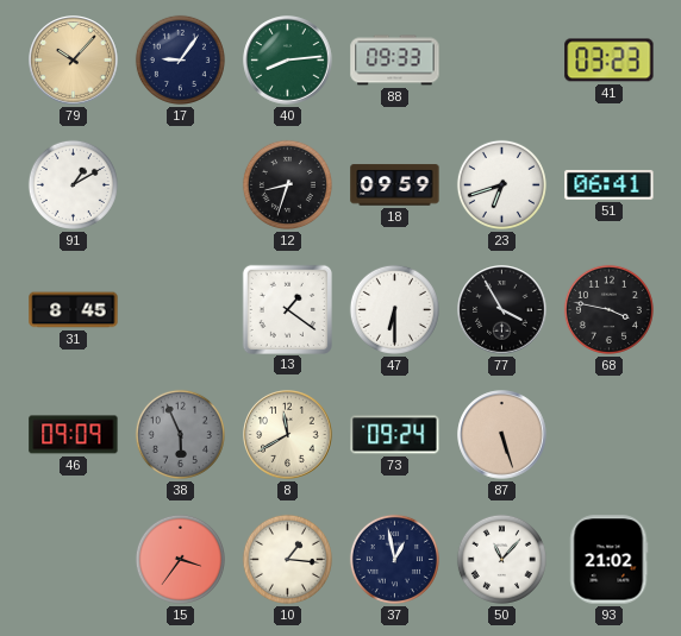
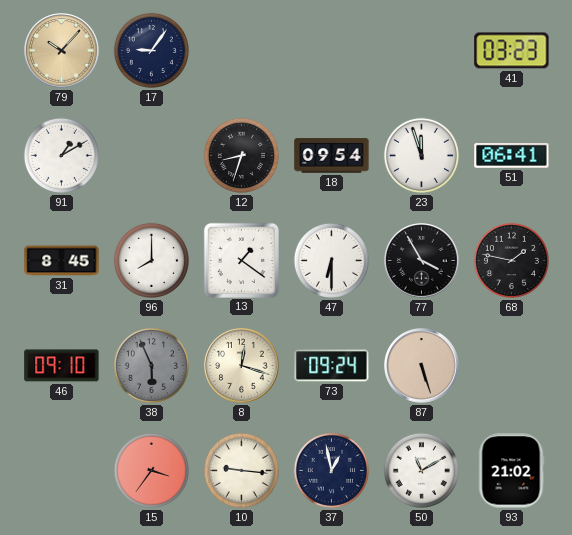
40: 8:14 -> none
88: 09:33 -> none
18: 09:59 -> 09:54
23: 6:42 -> 11:57
96: none -> 8:00
68: 3:47 -> 1:47
46: 09:09 -> 09:10
8: 11:40 -> 12:18
10: 1:16 -> 9:16
50: 11:07 -> 11:10
